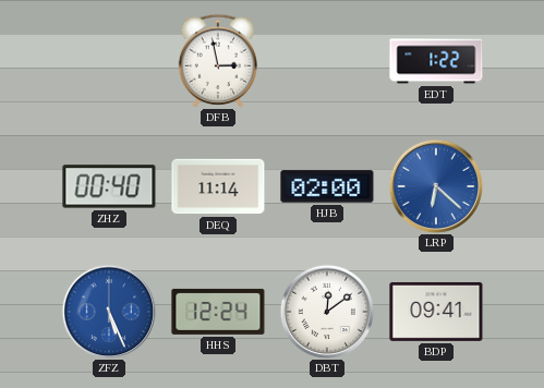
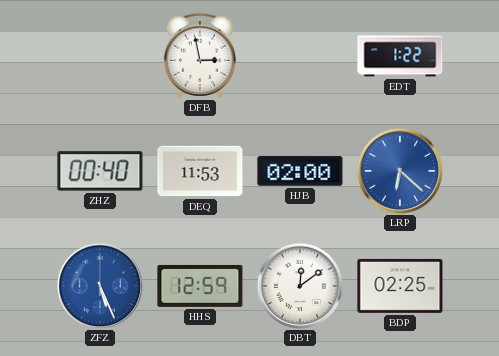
DEQ: 11:14 -> 11:53
HHS: 12:24 -> 12:59
BDP: 09:41 -> 02:25
